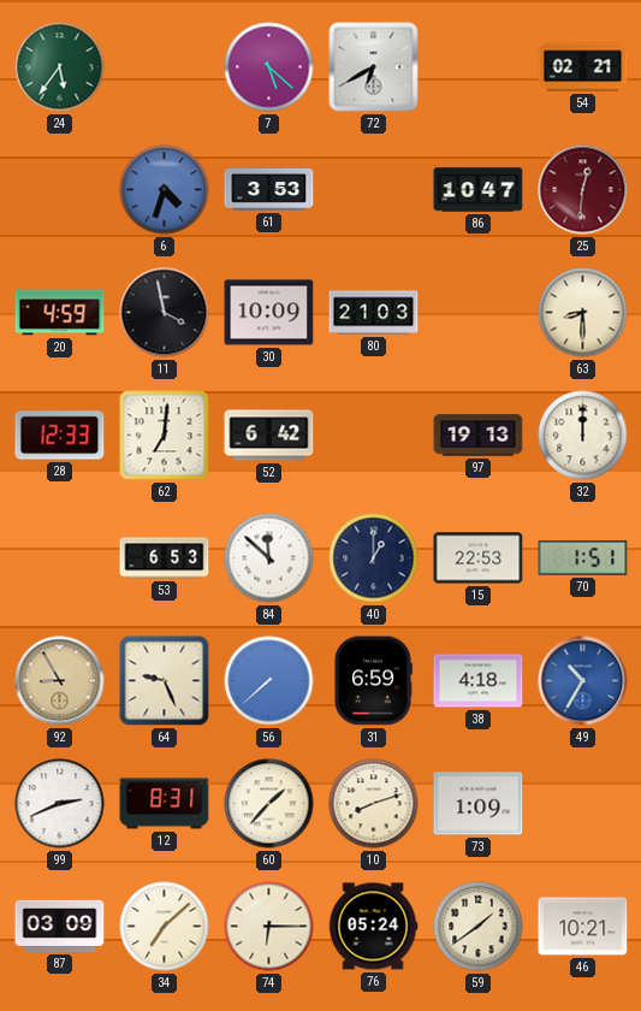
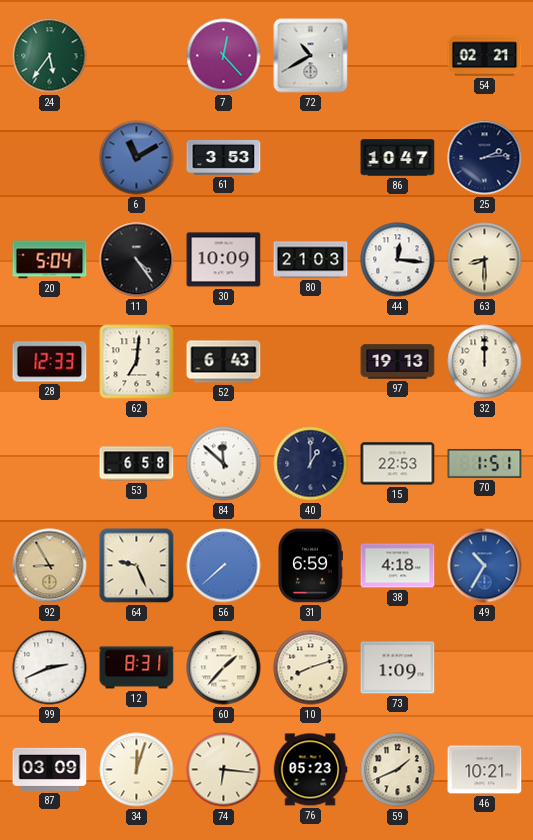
7: 5:22 -> 12:23
72: 6:40 -> 10:40
6: 4:33 -> 11:10
25: 12:31 -> 2:14
25 dial: burgundy -> navy
20: 4:59 -> 5:04
11: 3:58 -> 4:24
44: none -> 12:16
52: 6:42 -> 6:43
53: 6:53 -> 6:58
34: 7:08 -> 12:03
74: 6:15 -> 6:16
76: 05:24 -> 05:23
59: 1:39 -> 1:41
